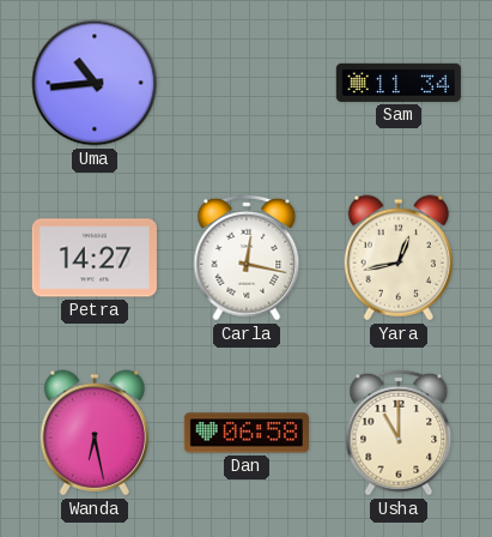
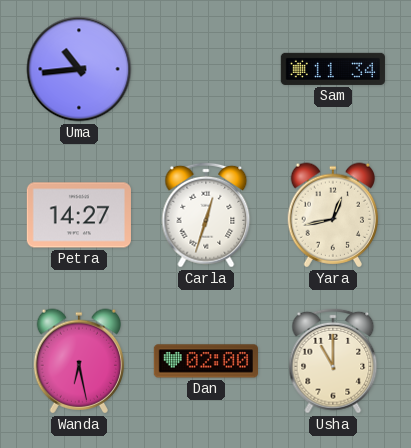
Carla: 12:17 -> 12:33
Dan: 06:58 -> 02:00
